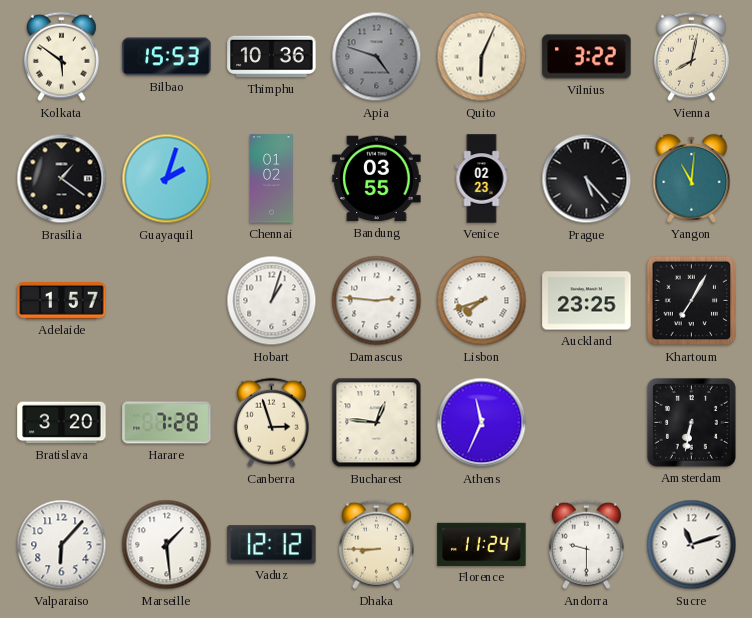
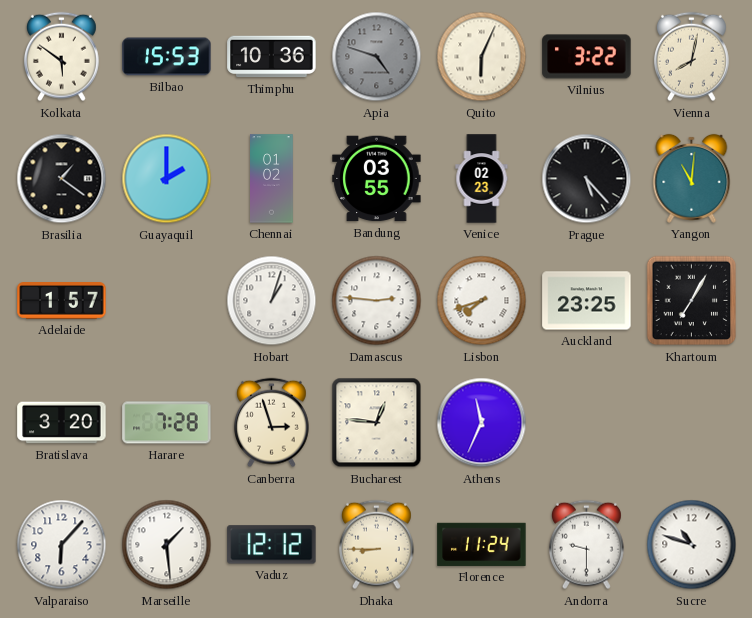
Guayaquil: 2:03 -> 2:00
Amsterdam: 6:32 -> none
Sucre: 11:12 -> 10:48
